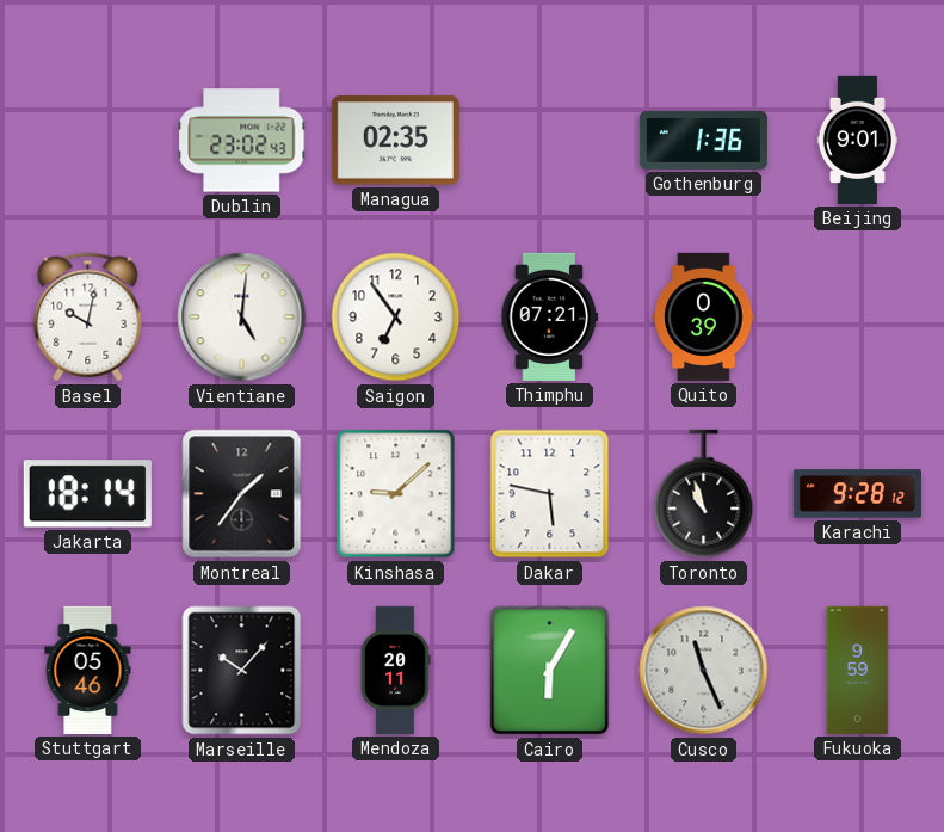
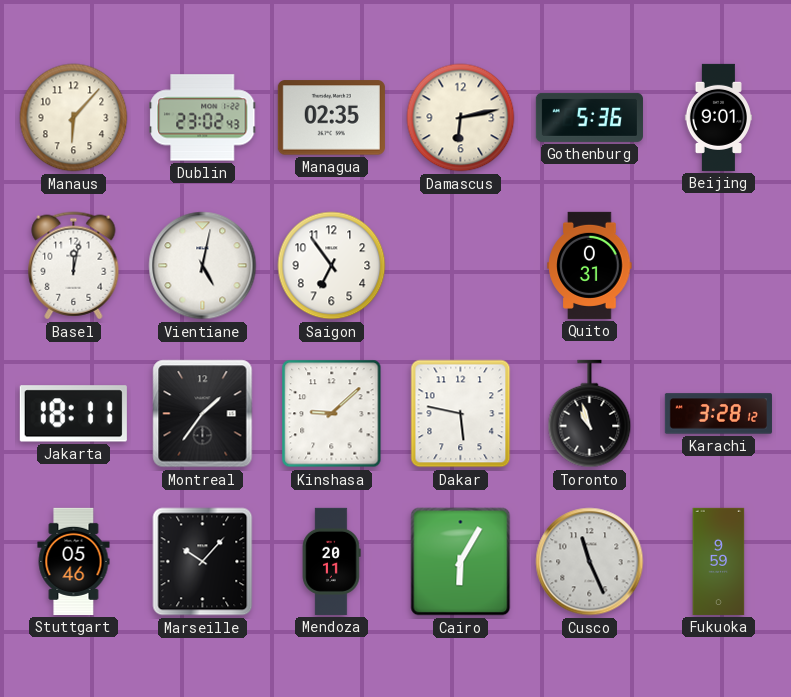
Manaus: none -> 6:07
Damascus: none -> 6:13
Gothenburg: 1:36 -> 5:36
Basel: 10:02 -> 12:02
Vientiane: 5:01 -> 5:02
Thimphu: 07:21 -> none
Quito: 0:39 -> 0:31
Jakarta: 18:14 -> 18:11
Karachi: 9:28 -> 3:28
